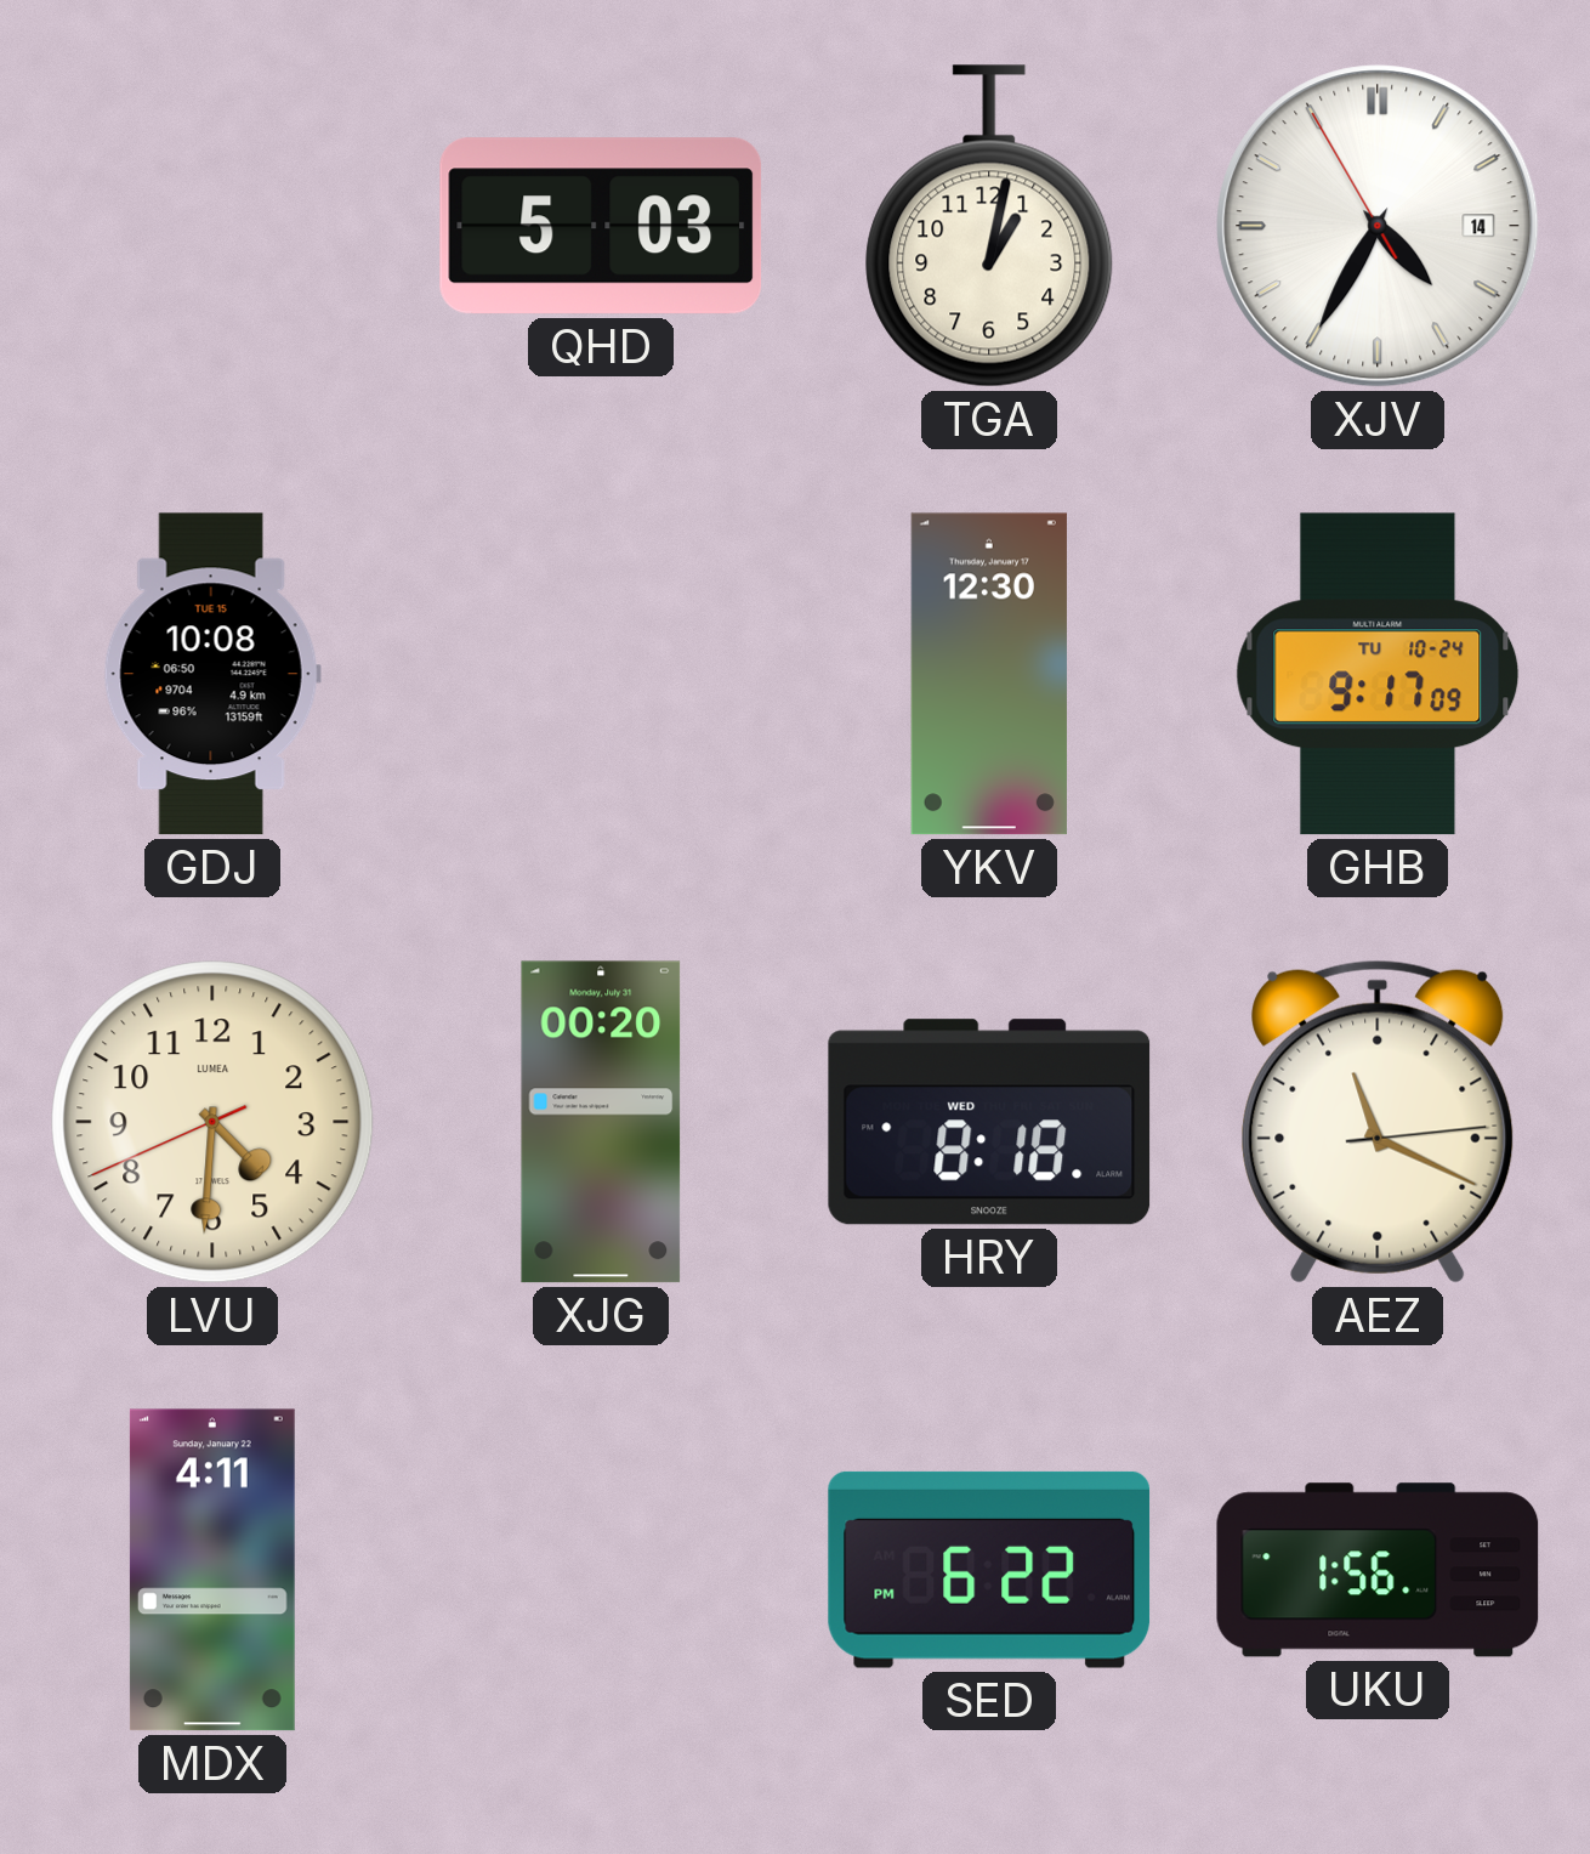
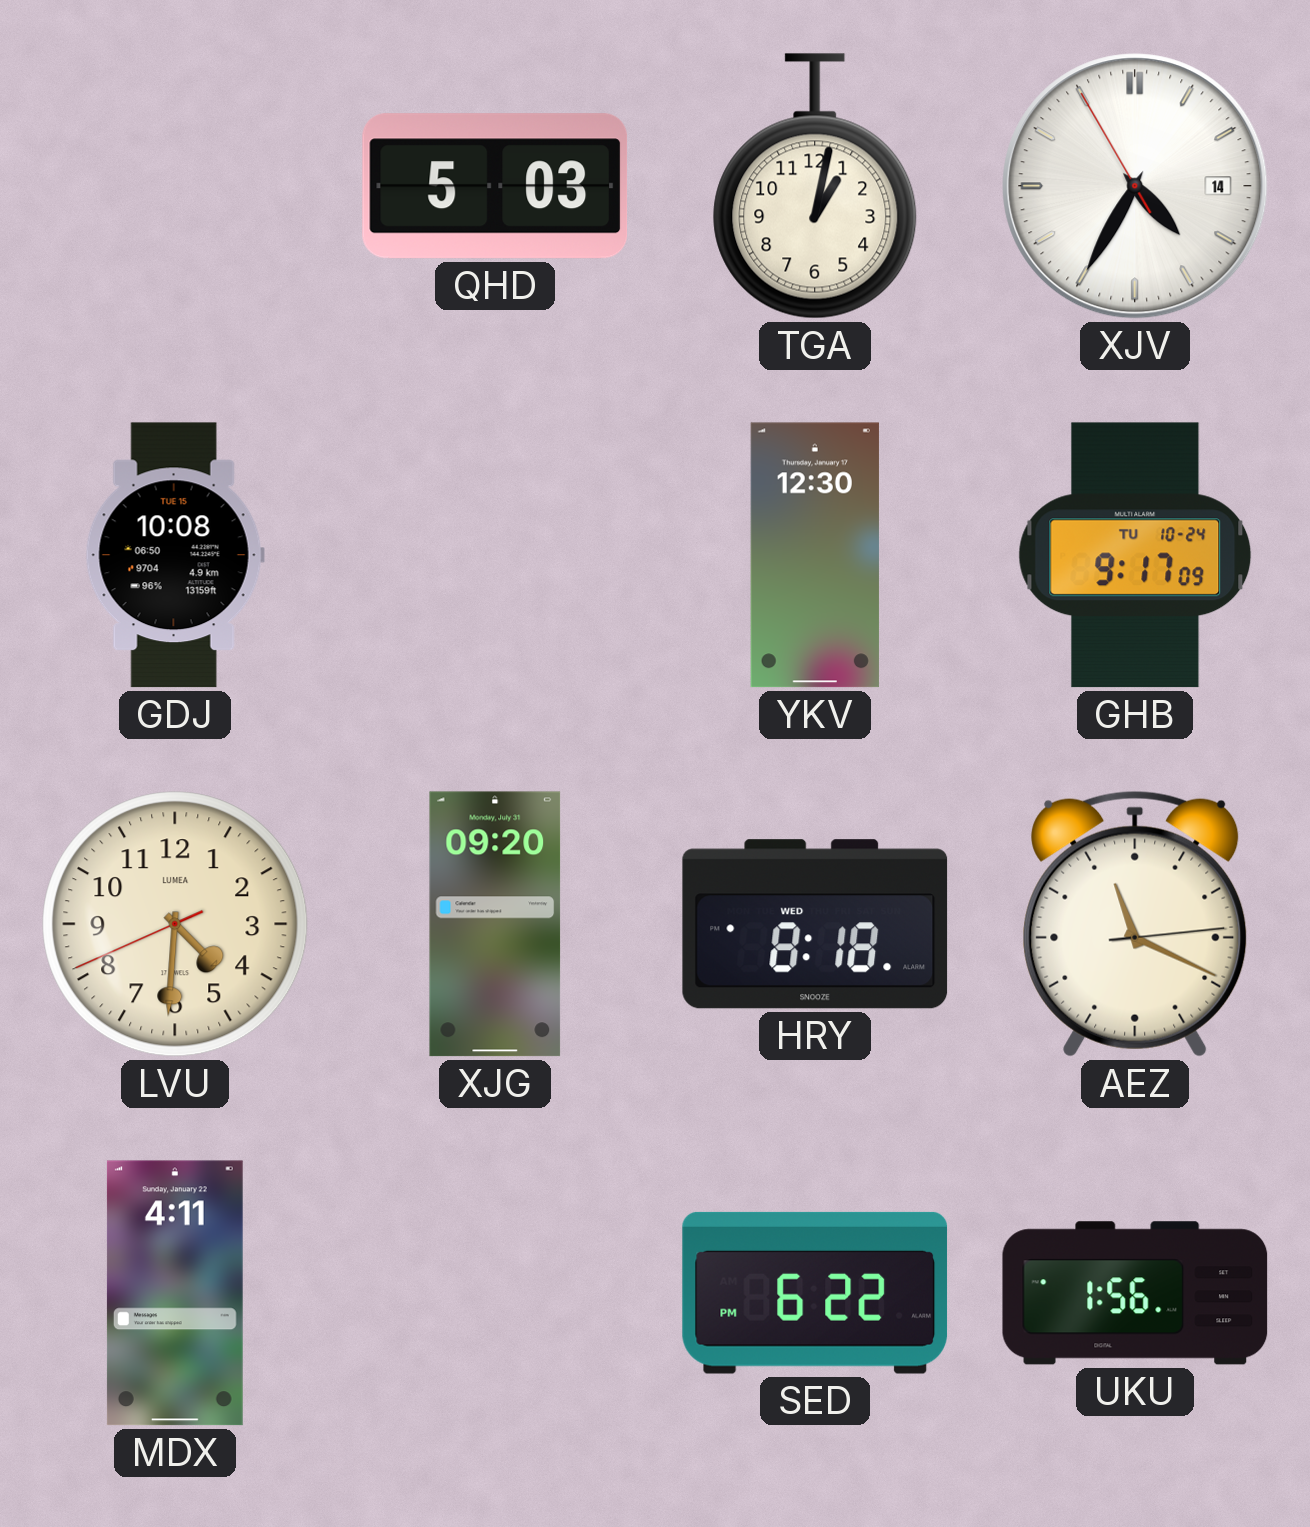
XJG: 00:20 -> 09:20
